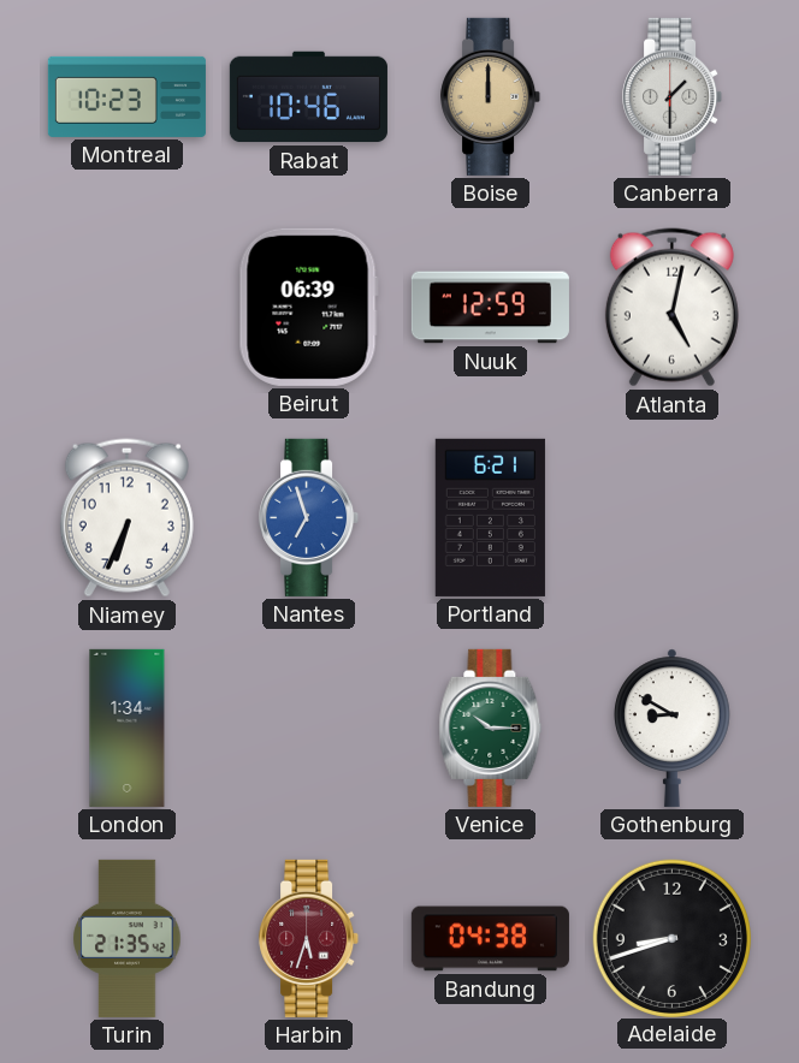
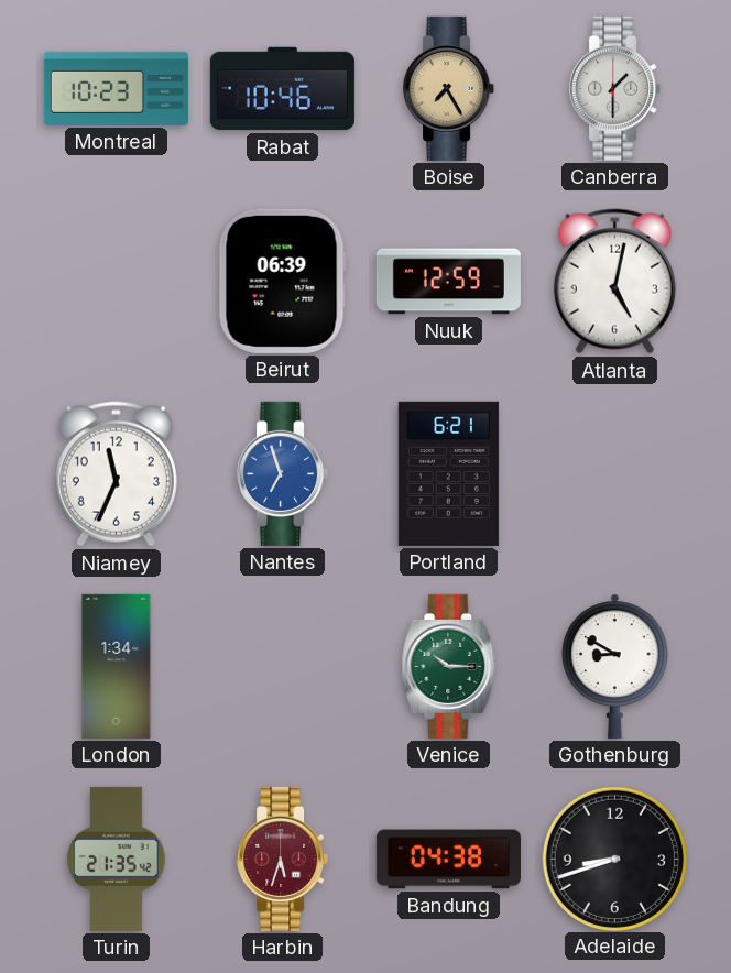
Boise: 12:00 -> 7:25
Niamey: 6:34 -> 11:34
